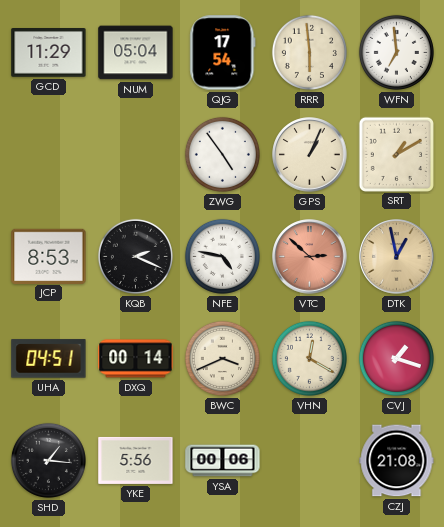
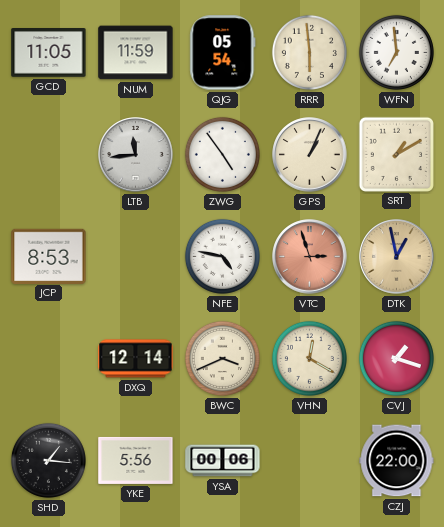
GCD: 11:29 -> 11:05
NUM: 05:04 -> 11:59
QJG: 17:54 -> 05:54
LTB: none -> 11:44
KQB: 2:19 -> none
VTC: 2:52 -> 2:57
UHA: 04:51 -> none
DXQ: 00:14 -> 12:14
CZJ: 21:08 -> 22:00
